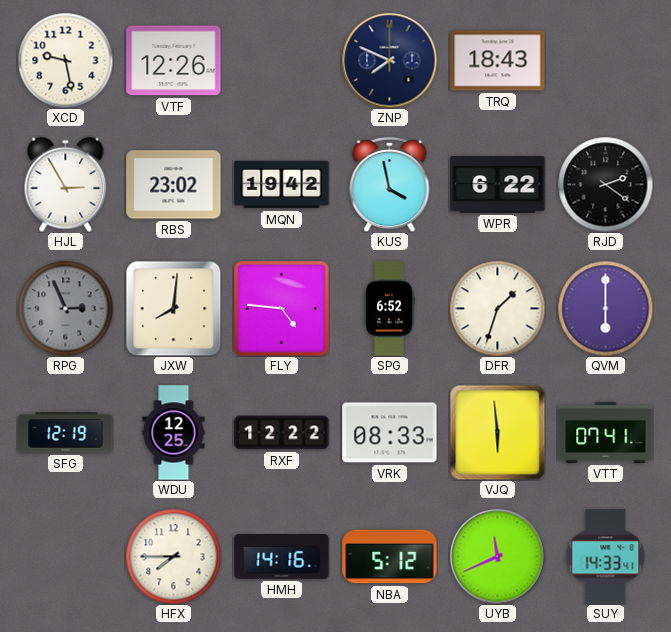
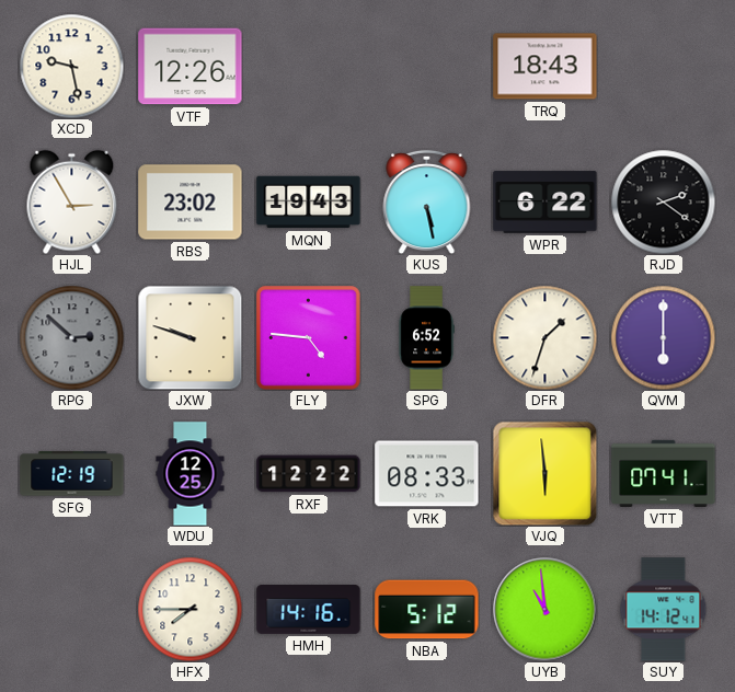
ZNP: 7:49 -> none
MQN: 19:42 -> 19:43
KUS: 3:58 -> 5:28
RPG: 2:56 -> 2:52
JXW: 8:01 -> 9:48
UYB: 11:41 -> 10:59
SUY: 14:33 -> 14:12
